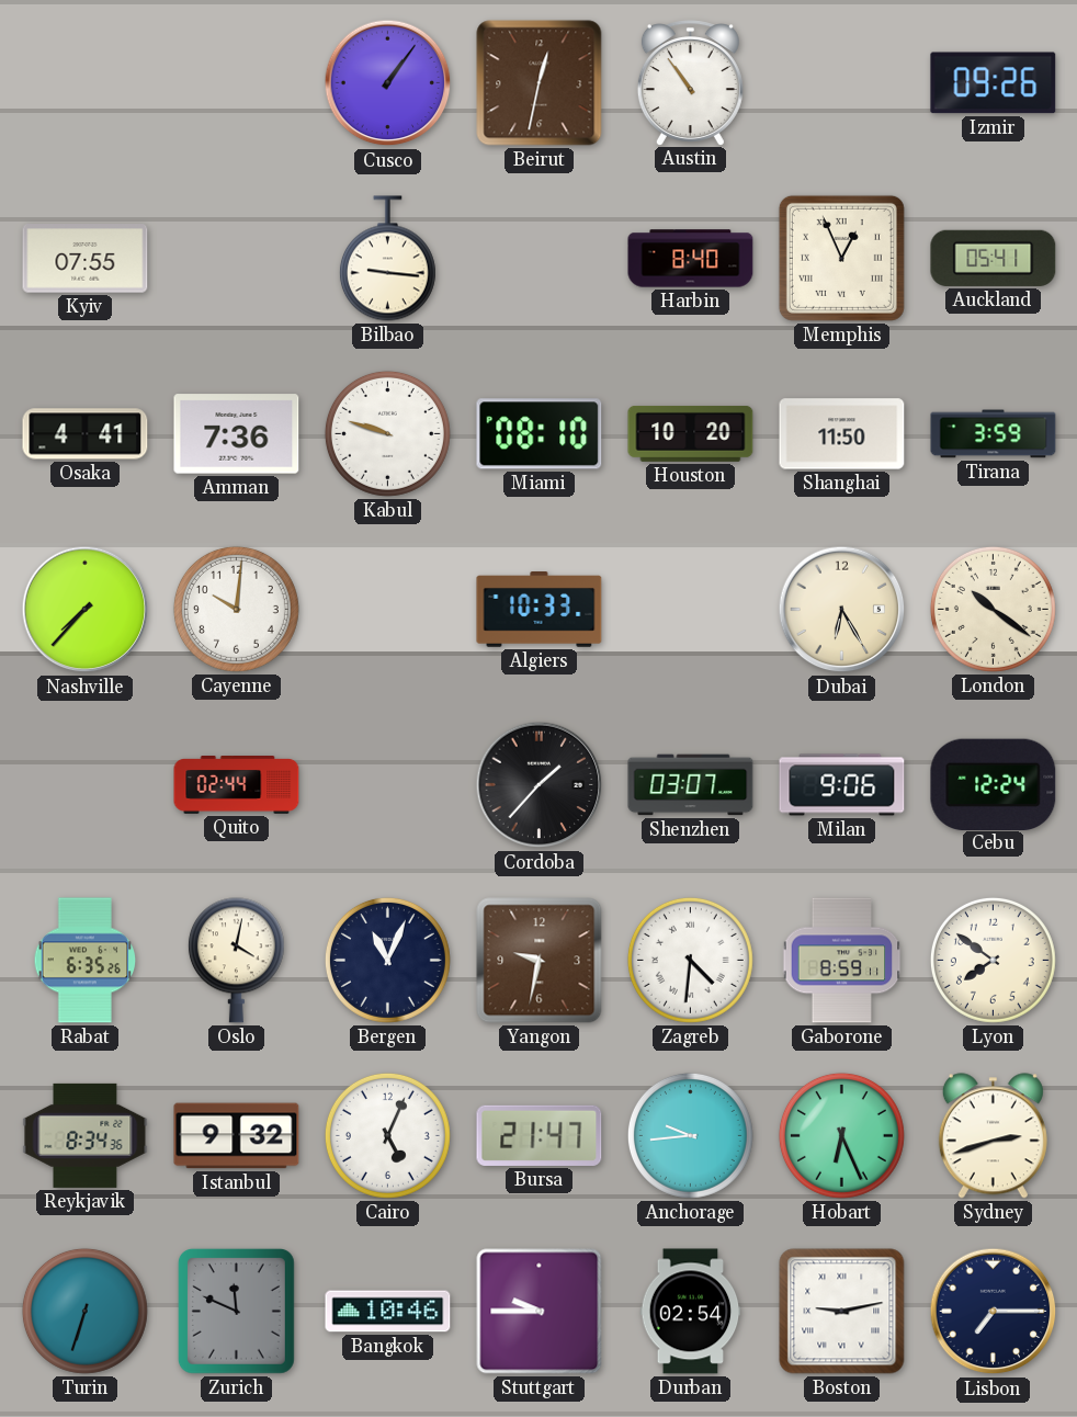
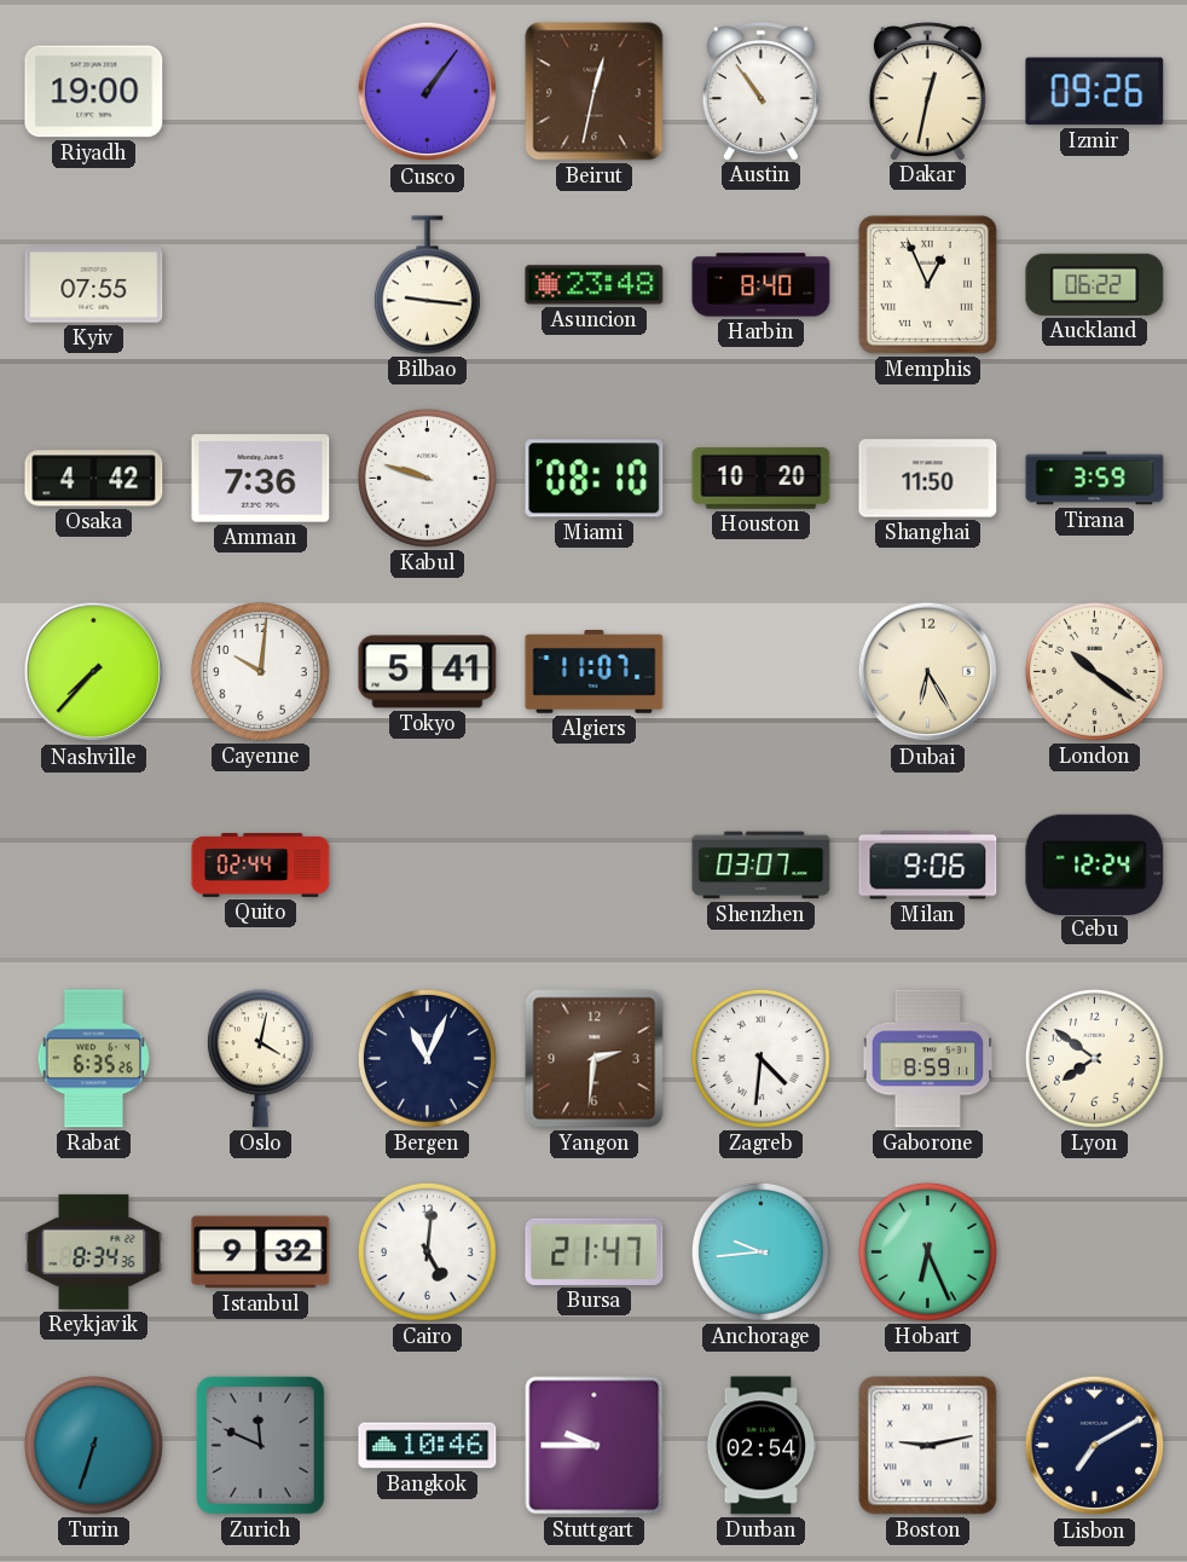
Riyadh: none -> 19:00
Dakar: none -> 12:32
Asuncion: none -> 23:48
Auckland: 05:41 -> 06:22
Osaka: 4:41 -> 4:42
Tokyo: none -> 5:41
Algiers: 10:33 -> 11:07
Cordoba: 1:37 -> none
Yangon: 9:32 -> 2:31
Cairo: 5:04 -> 5:01
Sydney: 2:42 -> none
Lisbon: 7:15 -> 7:10
